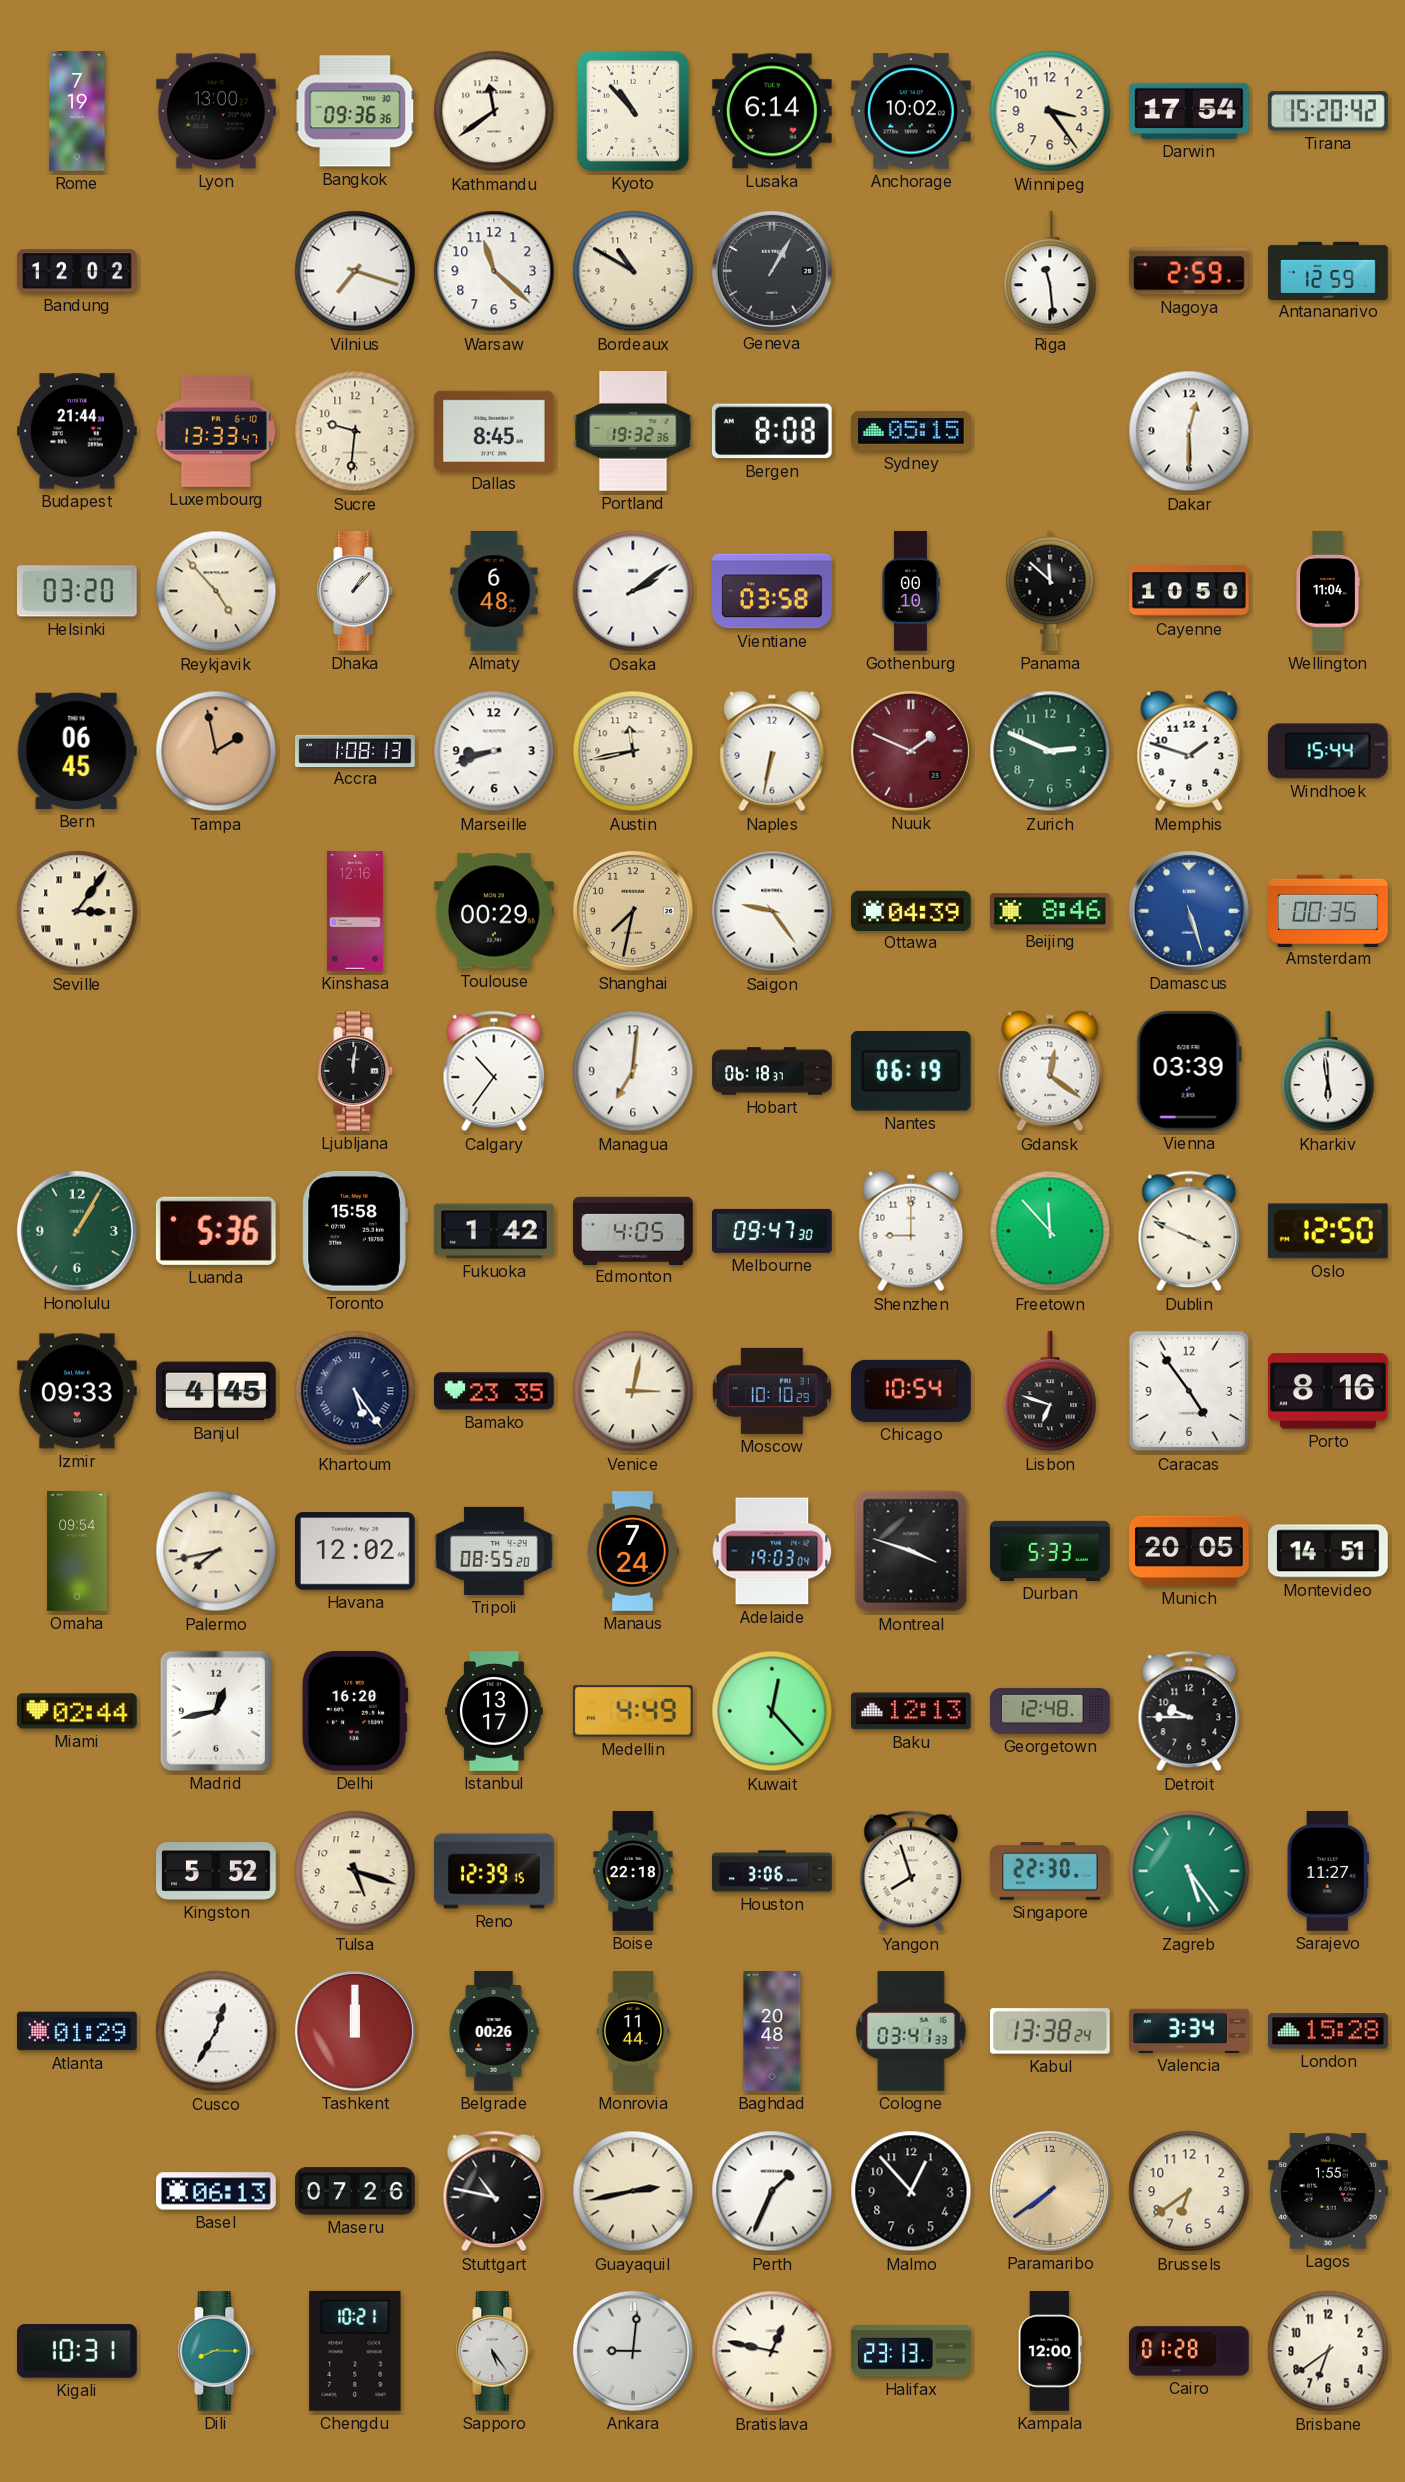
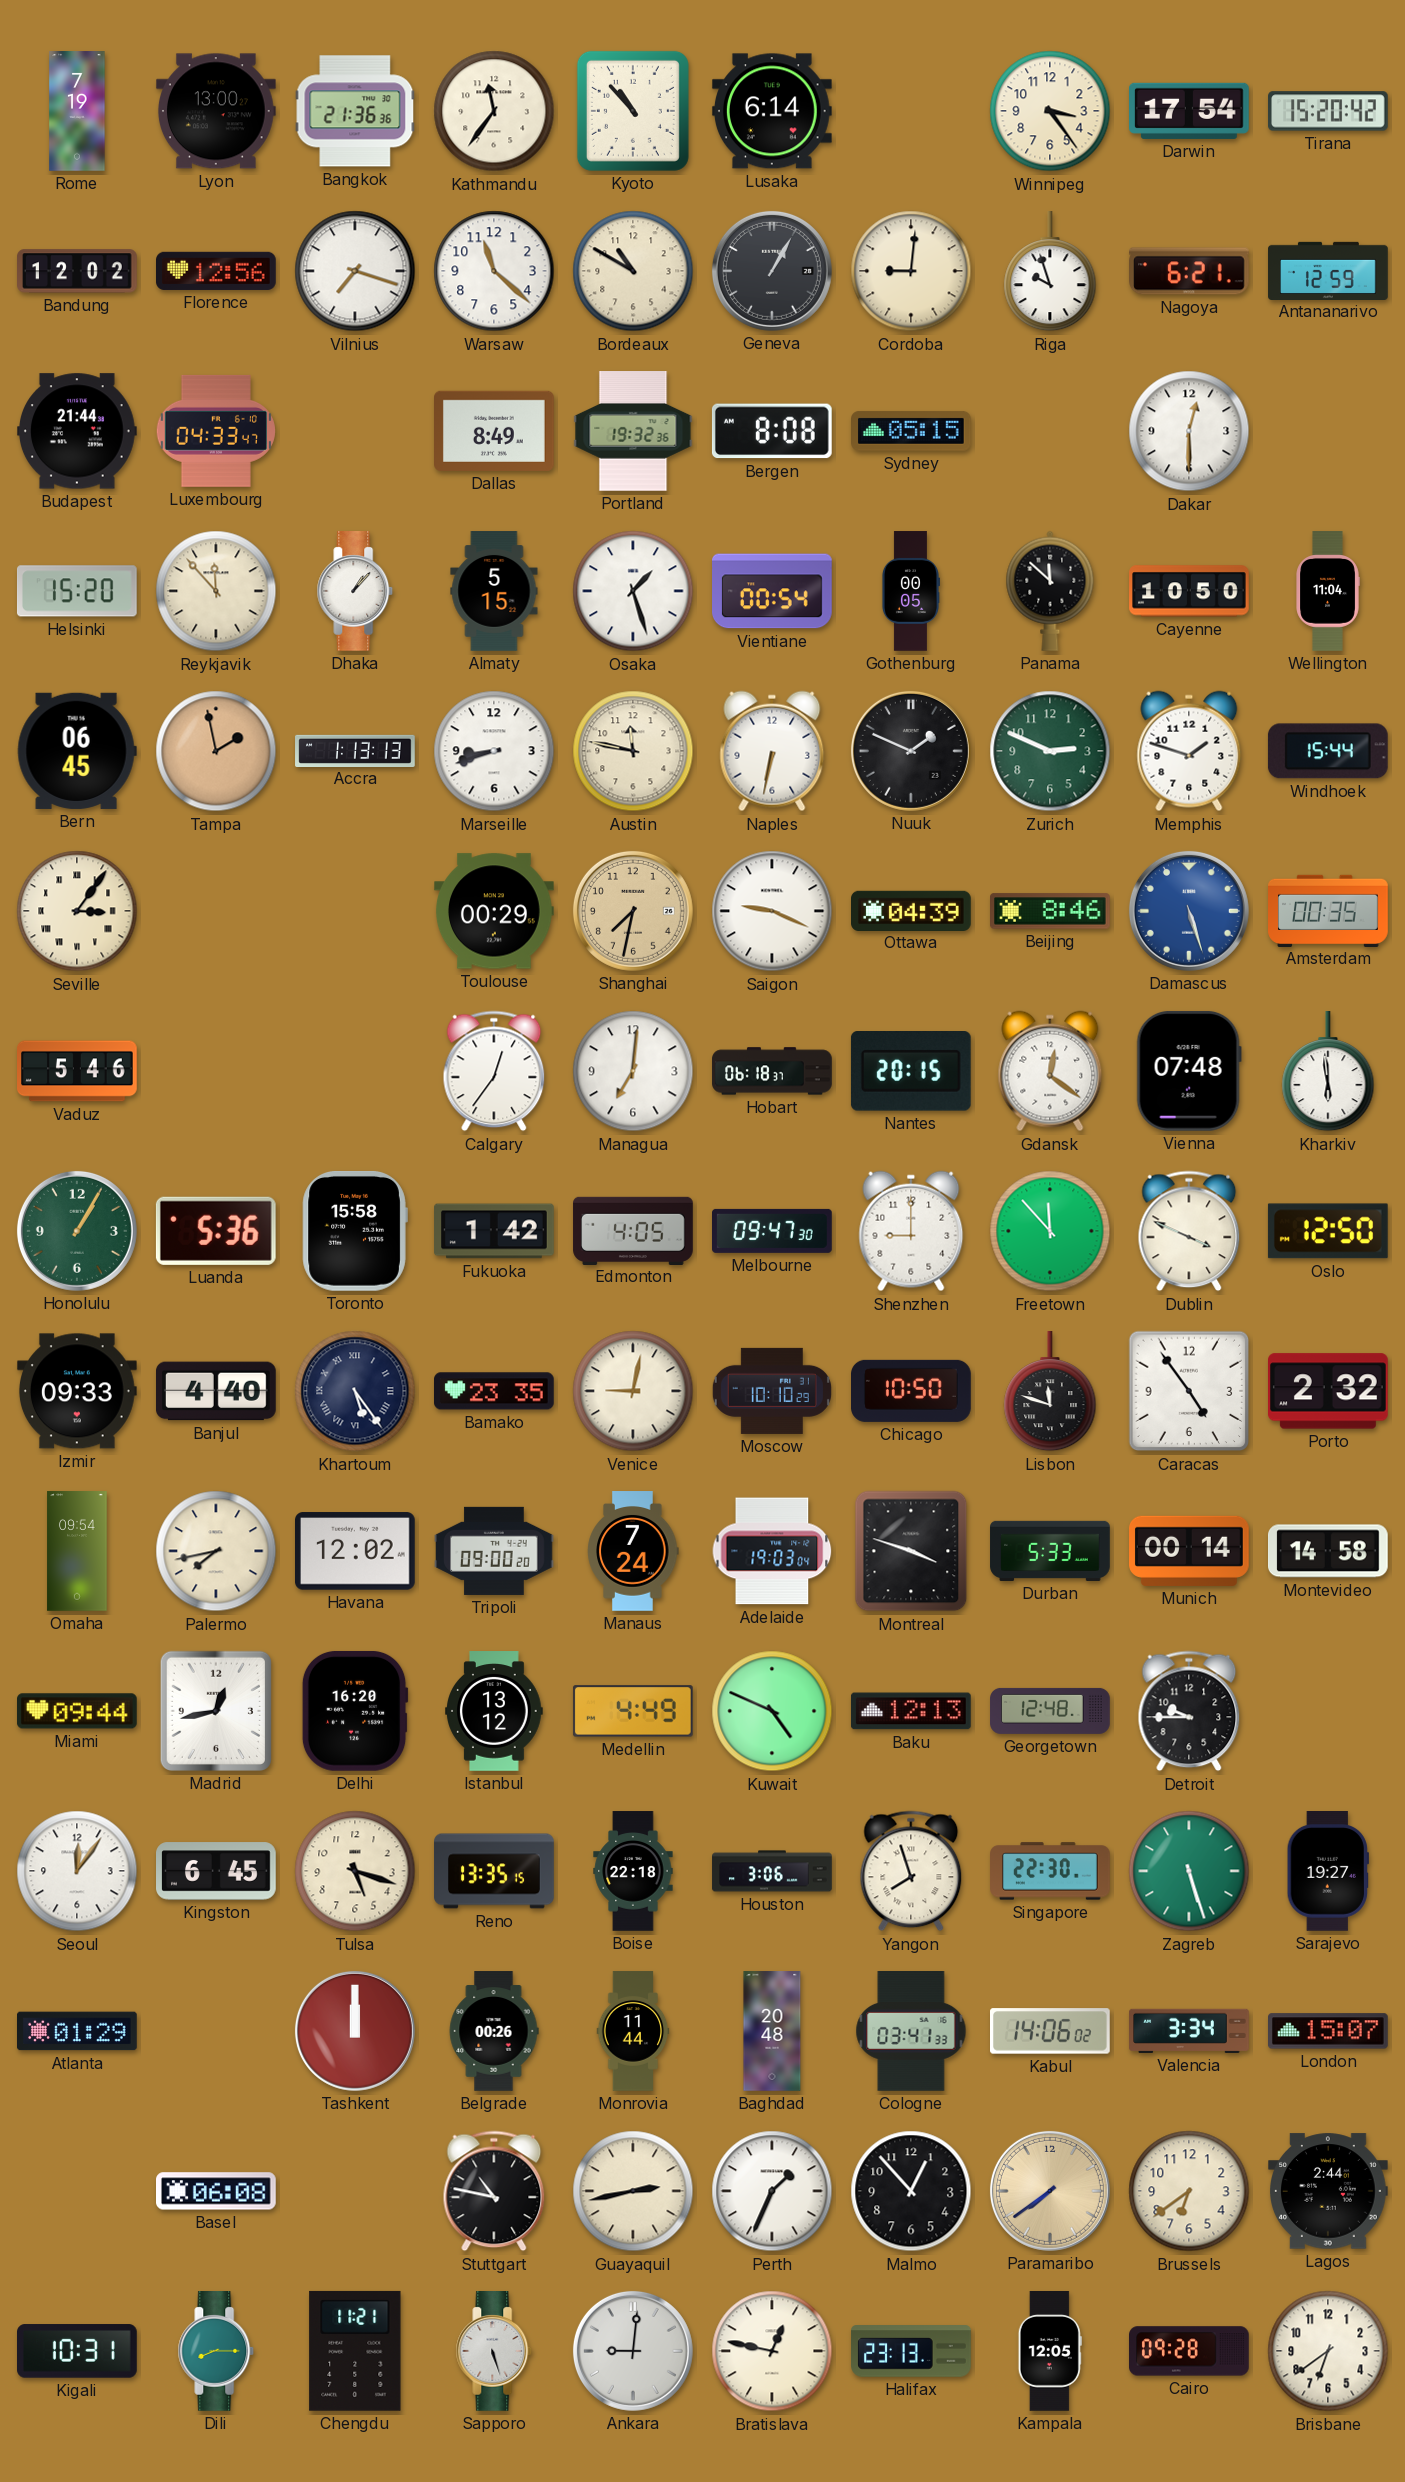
Bangkok: 09:36 -> 21:36
Kathmandu: 11:39 -> 11:36
Anchorage: 10:02 -> none
Florence: none -> 12:56
Cordoba: none -> 9:01
Riga: 11:29 -> 9:57
Nagoya: 2:59 -> 6:21
Luxembourg: 13:33 -> 04:33
Sucre: 9:31 -> none
Dallas: 8:45 -> 8:49
Helsinki: 03:20 -> 15:20
Reykjavik: 4:53 -> 11:53
Almaty: 6:48 -> 5:15
Osaka: 2:09 -> 1:27
Vientiane: 03:58 -> 00:54
Gothenburg: 00:10 -> 00:05
Accra: 1:08 -> 1:13
Austin: 11:43 -> 11:47
Nuuk dial: burgundy -> black
Kinshasa: 12:16 -> none
Saigon: 9:24 -> 9:19
Vaduz: none -> 5:46
Ljubljana: 12:01 -> none
Calgary: 10:36 -> 12:36
Nantes: 06:19 -> 20:15
Vienna: 03:39 -> 07:48
Banjul: 4:45 -> 4:40
Venice: 3:02 -> 9:02
Chicago: 10:54 -> 10:50
Lisbon: 6:48 -> 11:48
Porto: 8:16 -> 2:32
Tripoli: 08:55 -> 09:00
Munich: 20:05 -> 00:14
Montevideo: 14:51 -> 14:58
Miami: 02:44 -> 09:44
Istanbul: 13:17 -> 13:12
Kuwait: 12:23 -> 4:49
Seoul: none -> 12:06
Kingston: 5:52 -> 6:45
Reno: 12:39 -> 13:35
Zagreb: 5:24 -> 5:27
Sarajevo: 11:27 -> 19:27
Cusco: 12:35 -> none
Kabul: 13:38 -> 14:06
London: 15:28 -> 15:07
Basel: 06:13 -> 06:08
Maseru: 07:26 -> none
Lagos: 1:55 -> 2:44
Chengdu: 10:21 -> 11:21
Sapporo: 5:24 -> 5:27
Kampala: 12:00 -> 12:05
Cairo: 01:28 -> 09:28
